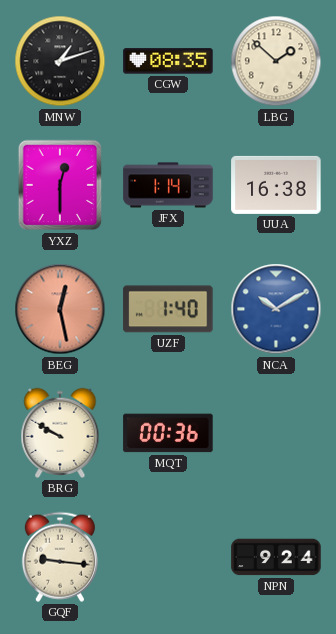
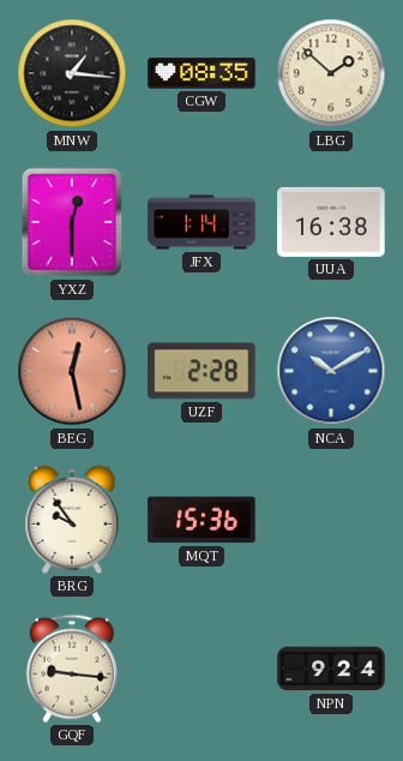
MNW: 1:12 -> 1:16
UZF: 1:40 -> 2:28
BRG: 9:50 -> 9:54
MQT: 00:36 -> 15:36
